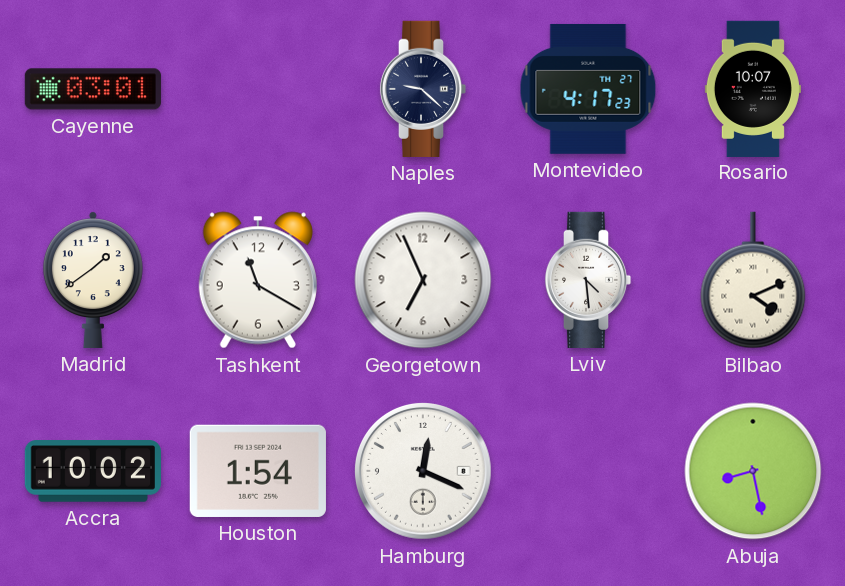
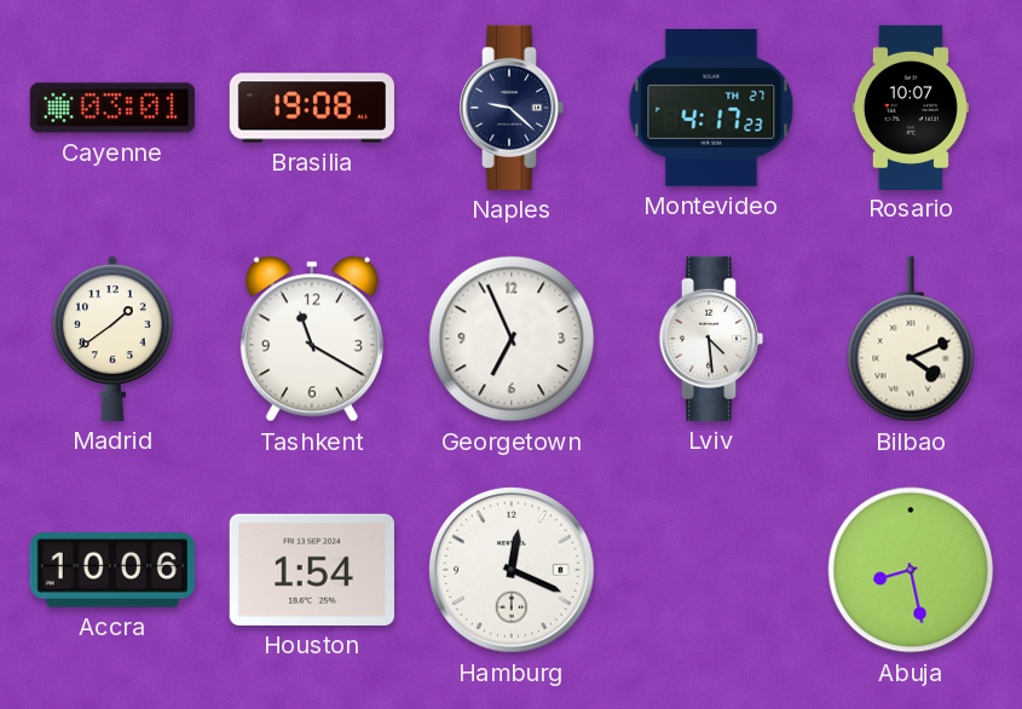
Brasilia: none -> 19:08
Accra: 10:02 -> 10:06
